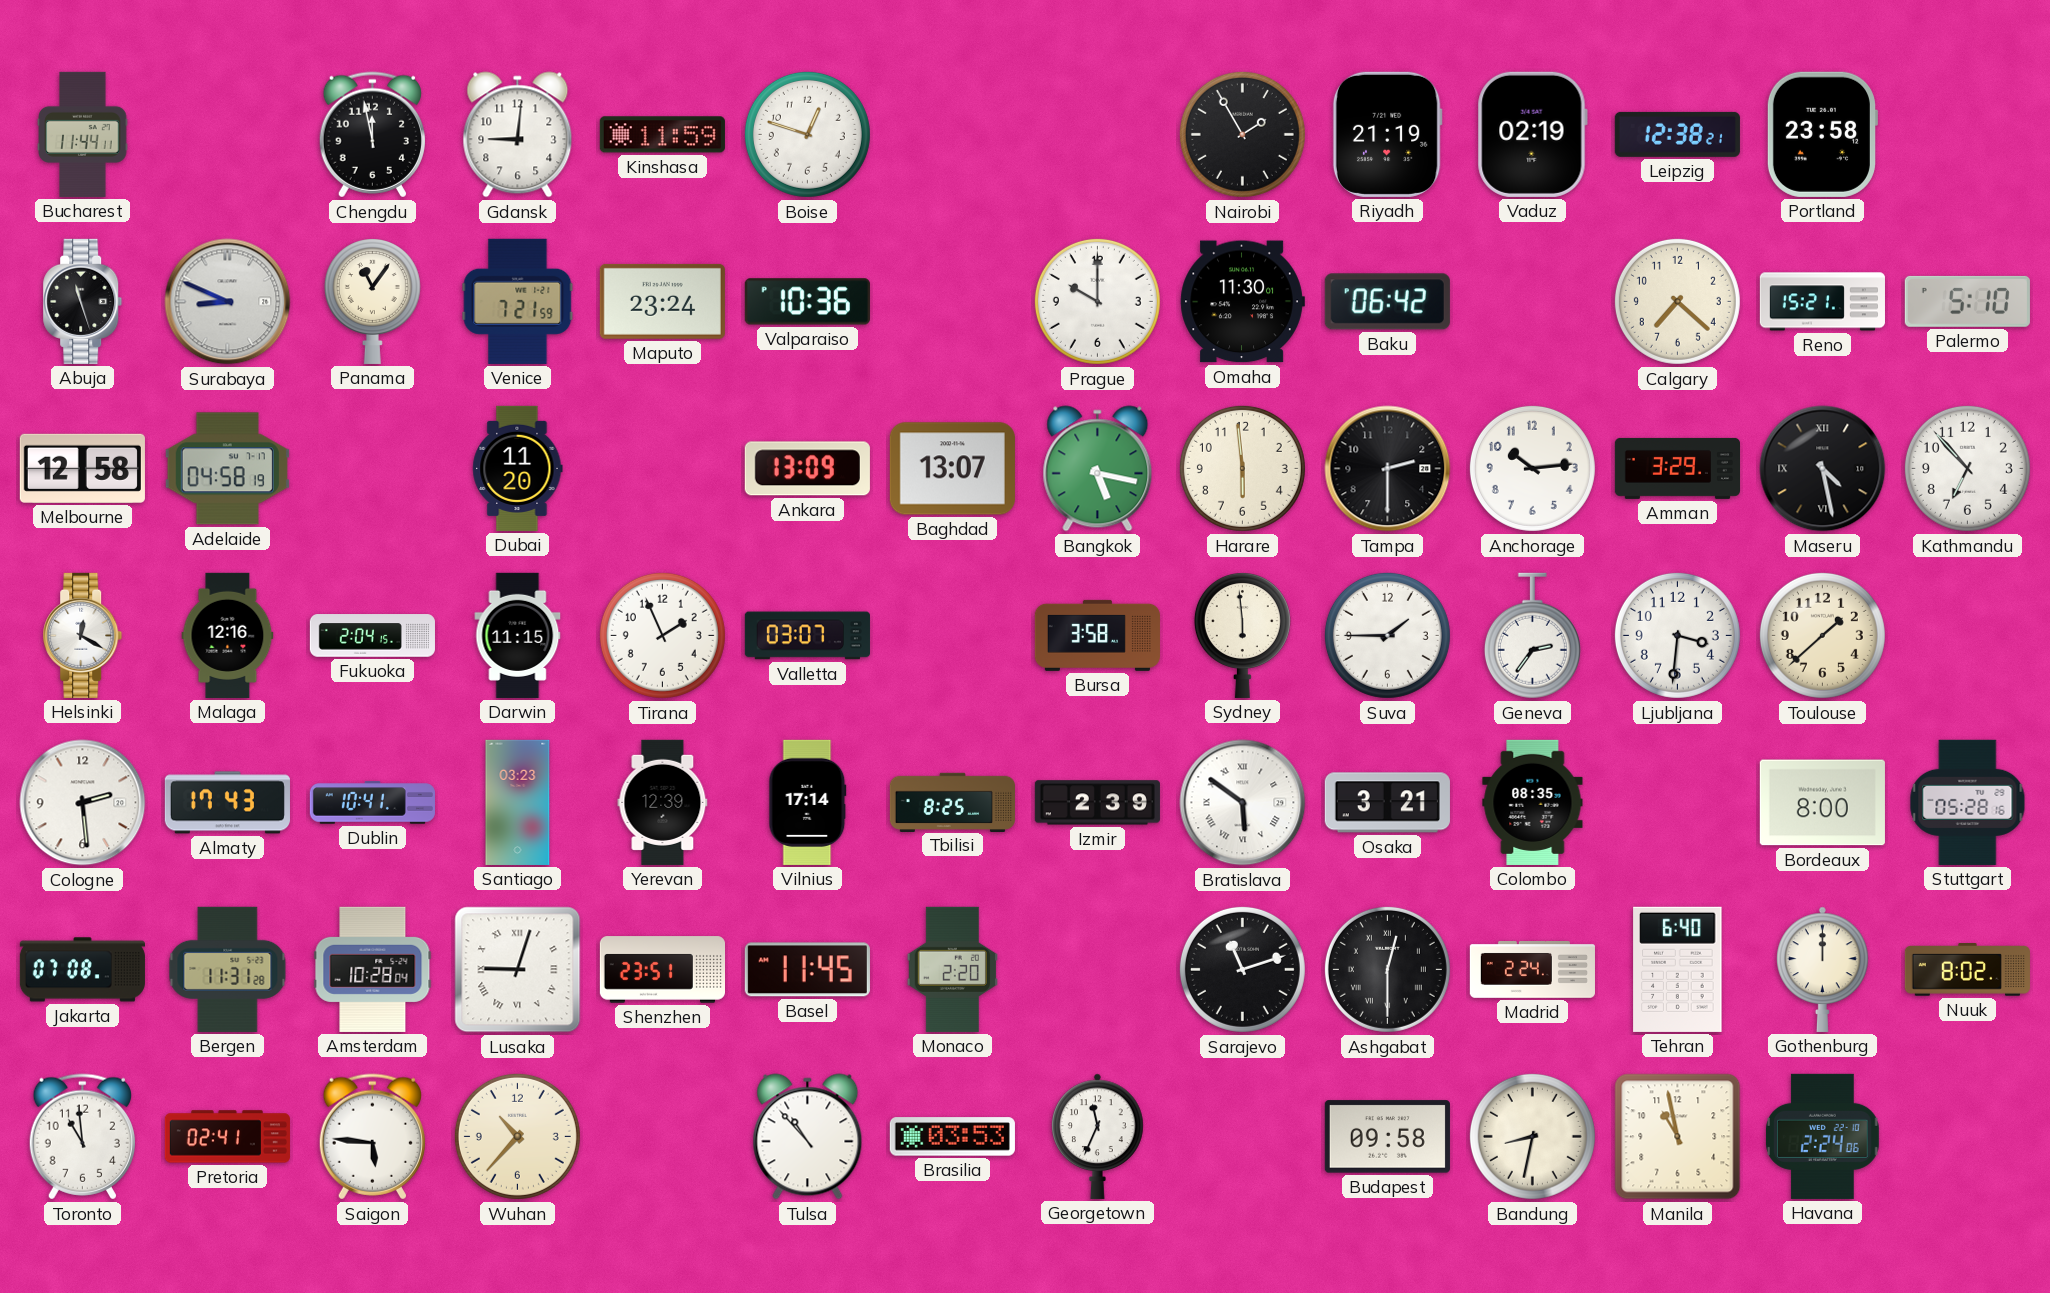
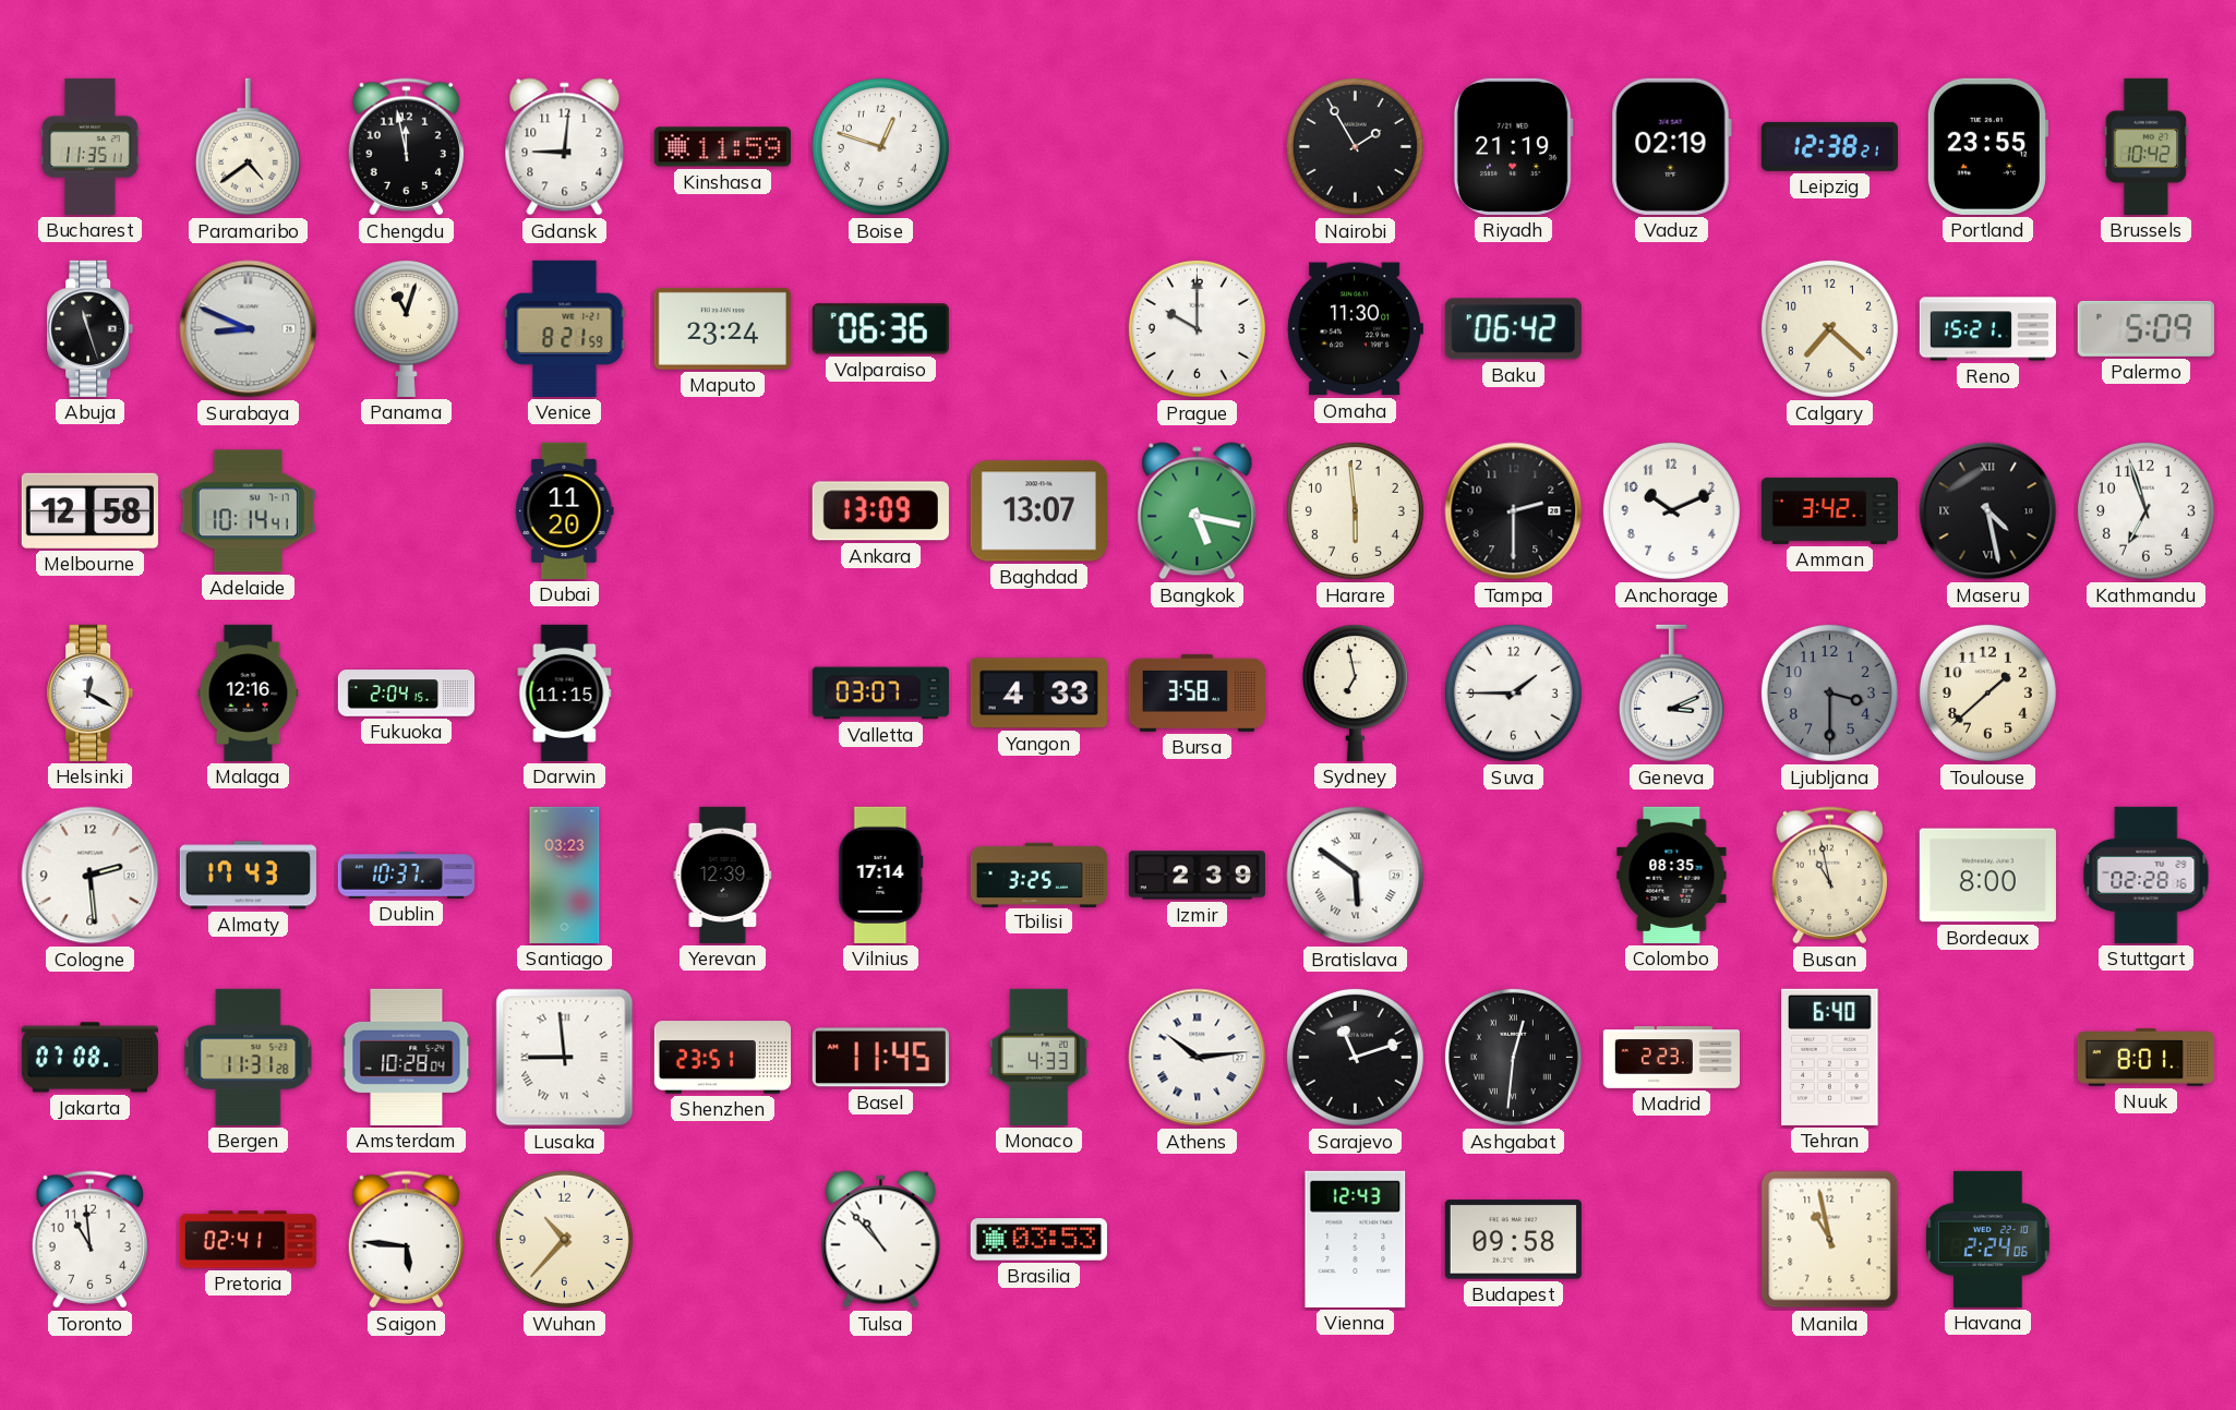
Bucharest: 11:44 -> 11:35
Paramaribo: none -> 4:39
Portland: 23:58 -> 23:55
Brussels: none -> 10:42
Panama: 11:06 -> 11:03
Venice: 7:21 -> 8:21
Valparaiso: 10:36 -> 06:36
Palermo: 5:10 -> 5:09
Adelaide: 04:58 -> 10:14
Anchorage: 10:14 -> 10:11
Amman: 3:29 -> 3:42
Kathmandu: 6:53 -> 6:57
Tirana: 1:56 -> none
Yangon: none -> 4:33
Sydney: 5:59 -> 6:58
Geneva: 2:36 -> 3:11
Ljubljana: 3:31 -> 3:30
Ljubljana dial: white -> grey
Dublin: 10:41 -> 10:37
Tbilisi: 8:25 -> 3:25
Osaka: 3:21 -> none
Busan: none -> 10:58
Stuttgart: 05:28 -> 02:28
Lusaka: 9:03 -> 8:59
Monaco: 2:20 -> 4:33
Athens: none -> 10:14
Ashgabat: 12:30 -> 12:31
Madrid: 2:24 -> 2:23
Gothenburg: 12:00 -> none
Nuuk: 8:02 -> 8:01
Georgetown: 11:34 -> none
Vienna: none -> 12:43
Bandung: 8:32 -> none
